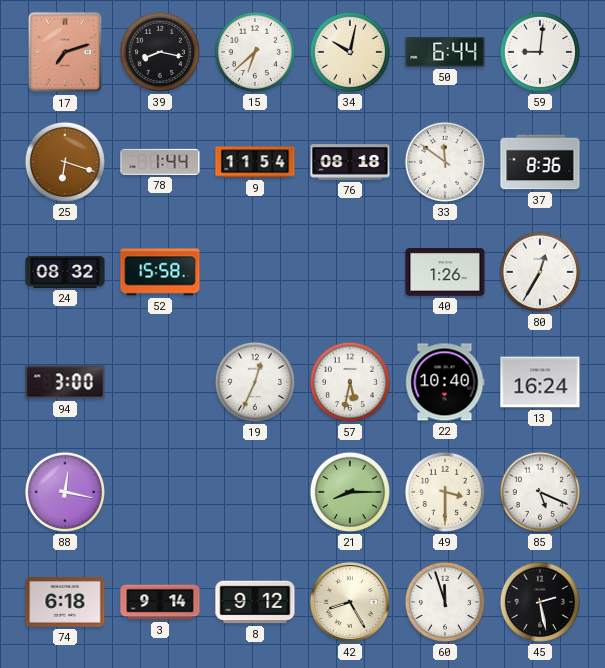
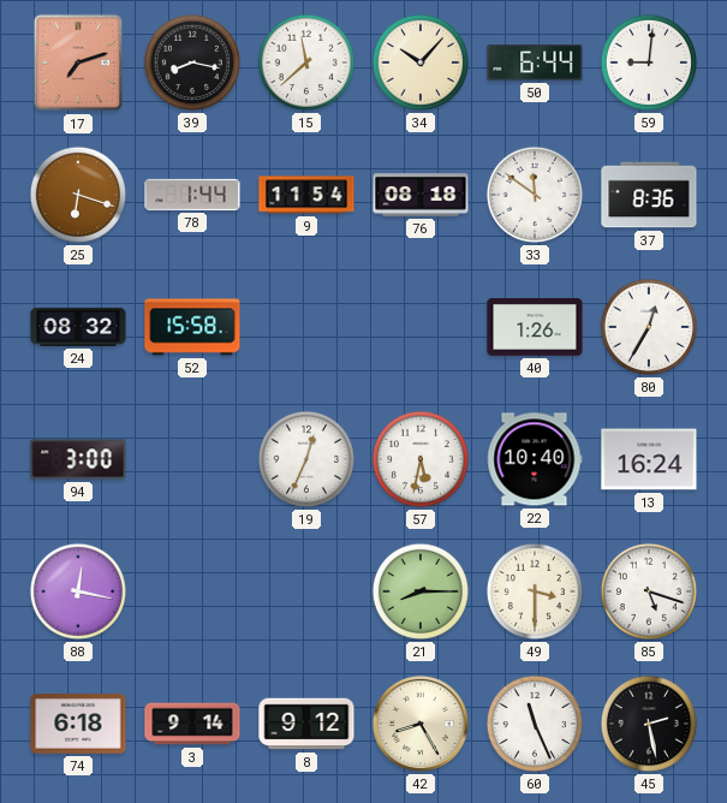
15: 6:38 -> 11:38
34: 10:02 -> 10:07
85: 5:19 -> 5:18
60: 11:57 -> 11:26
